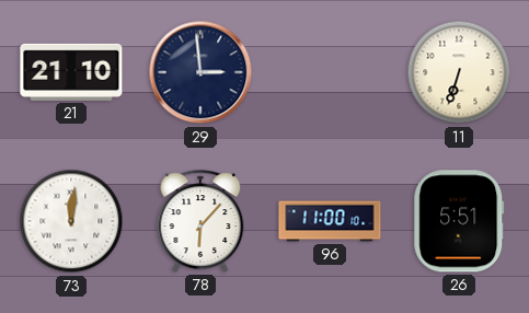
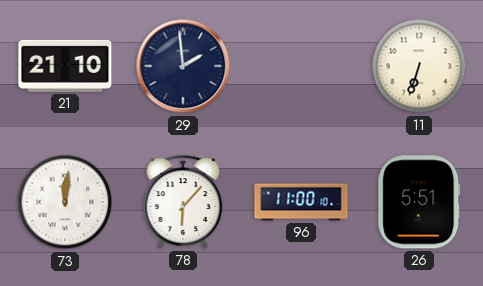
29: 2:59 -> 1:59
